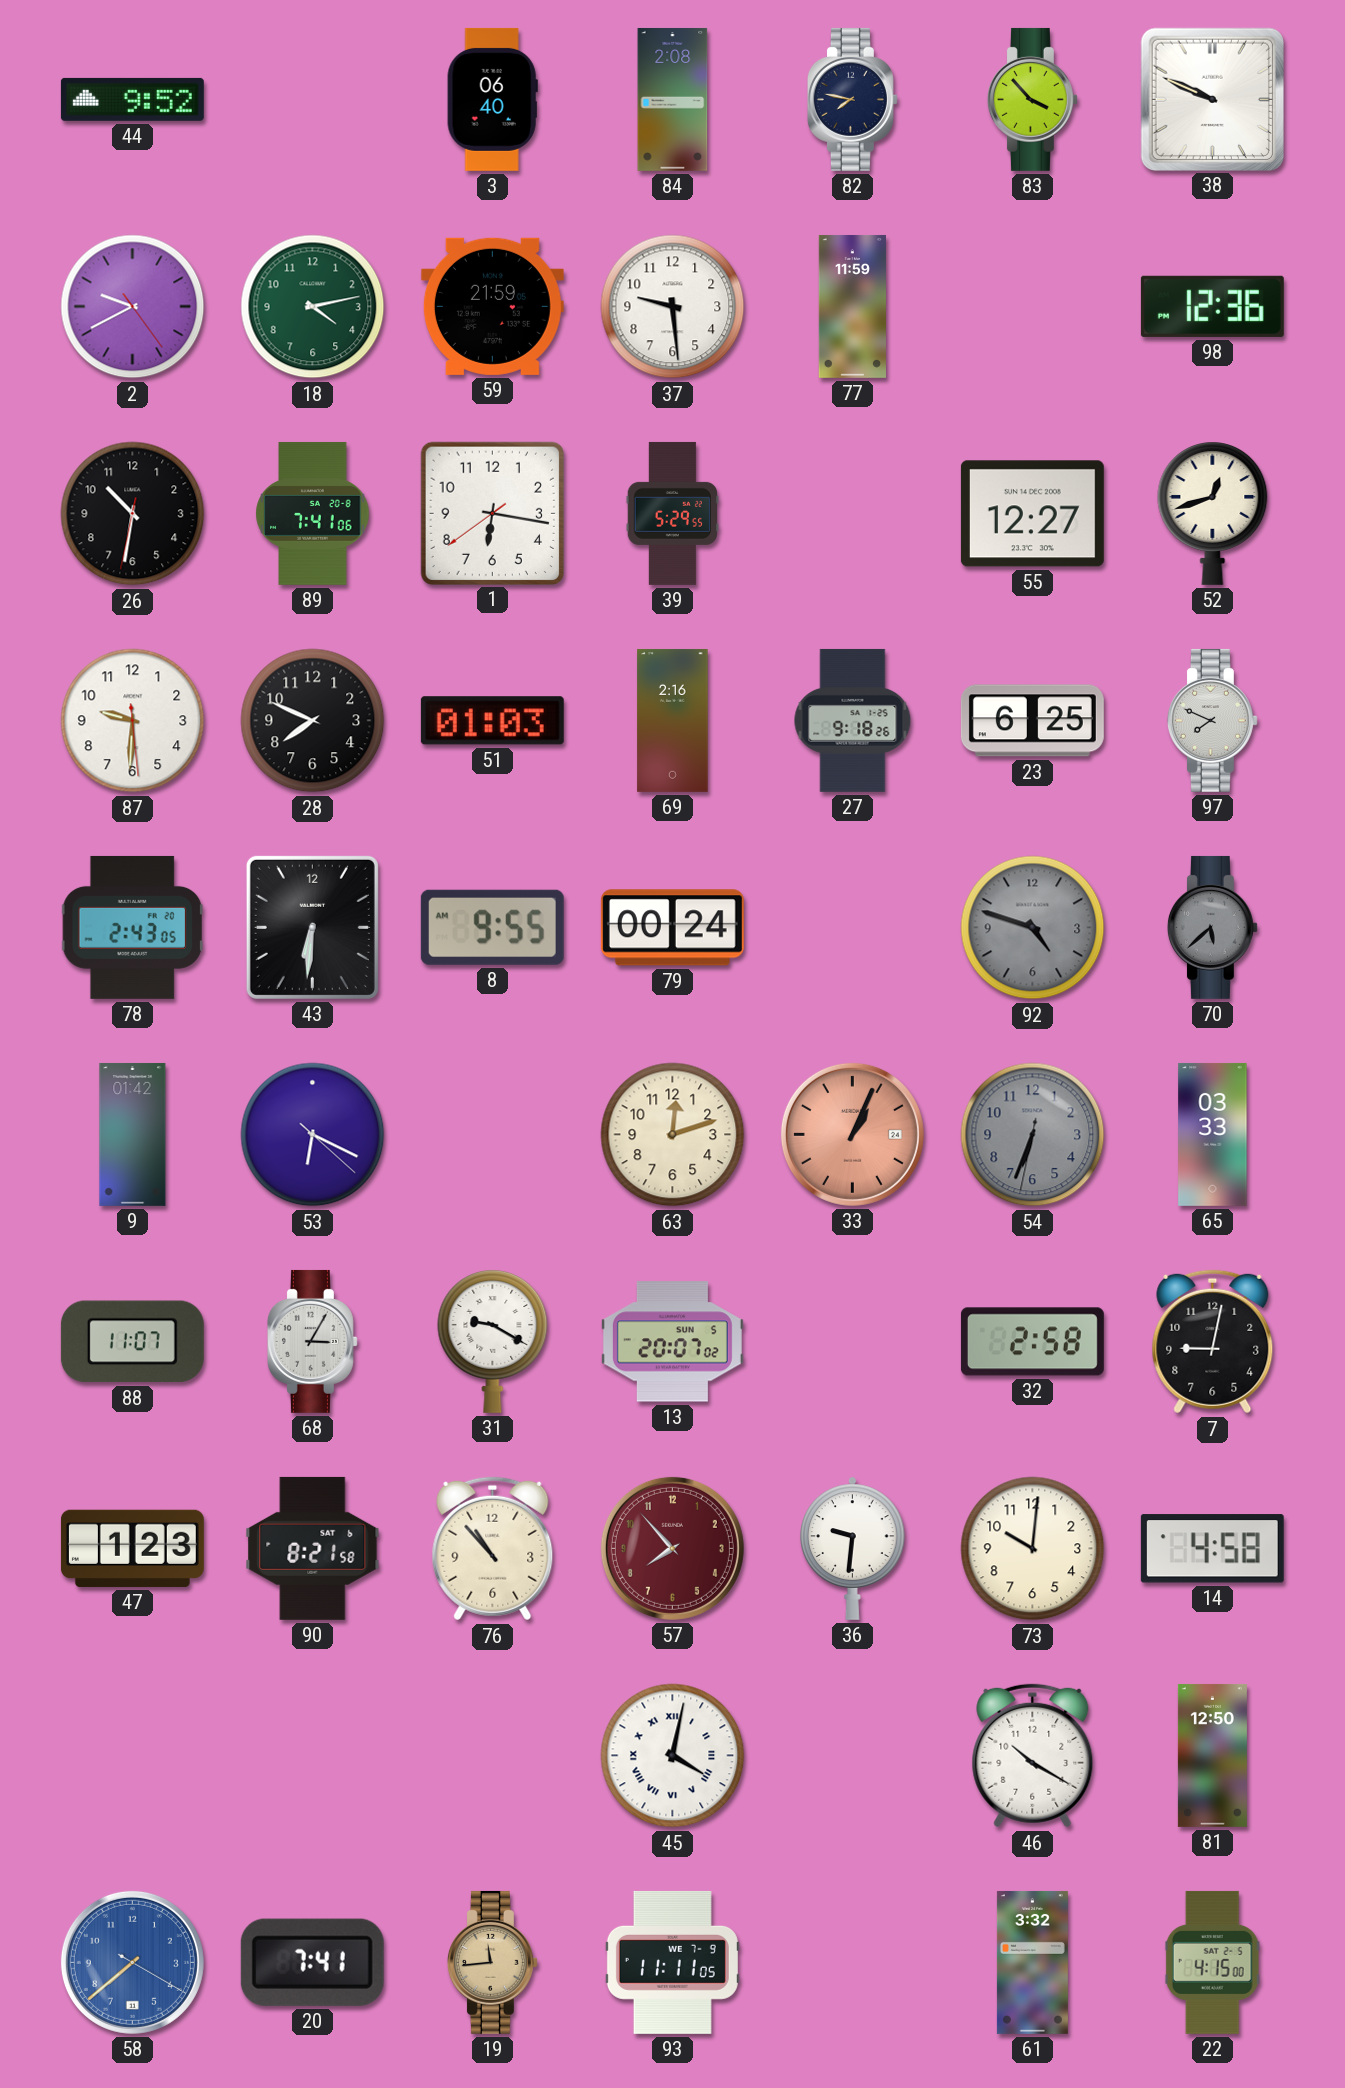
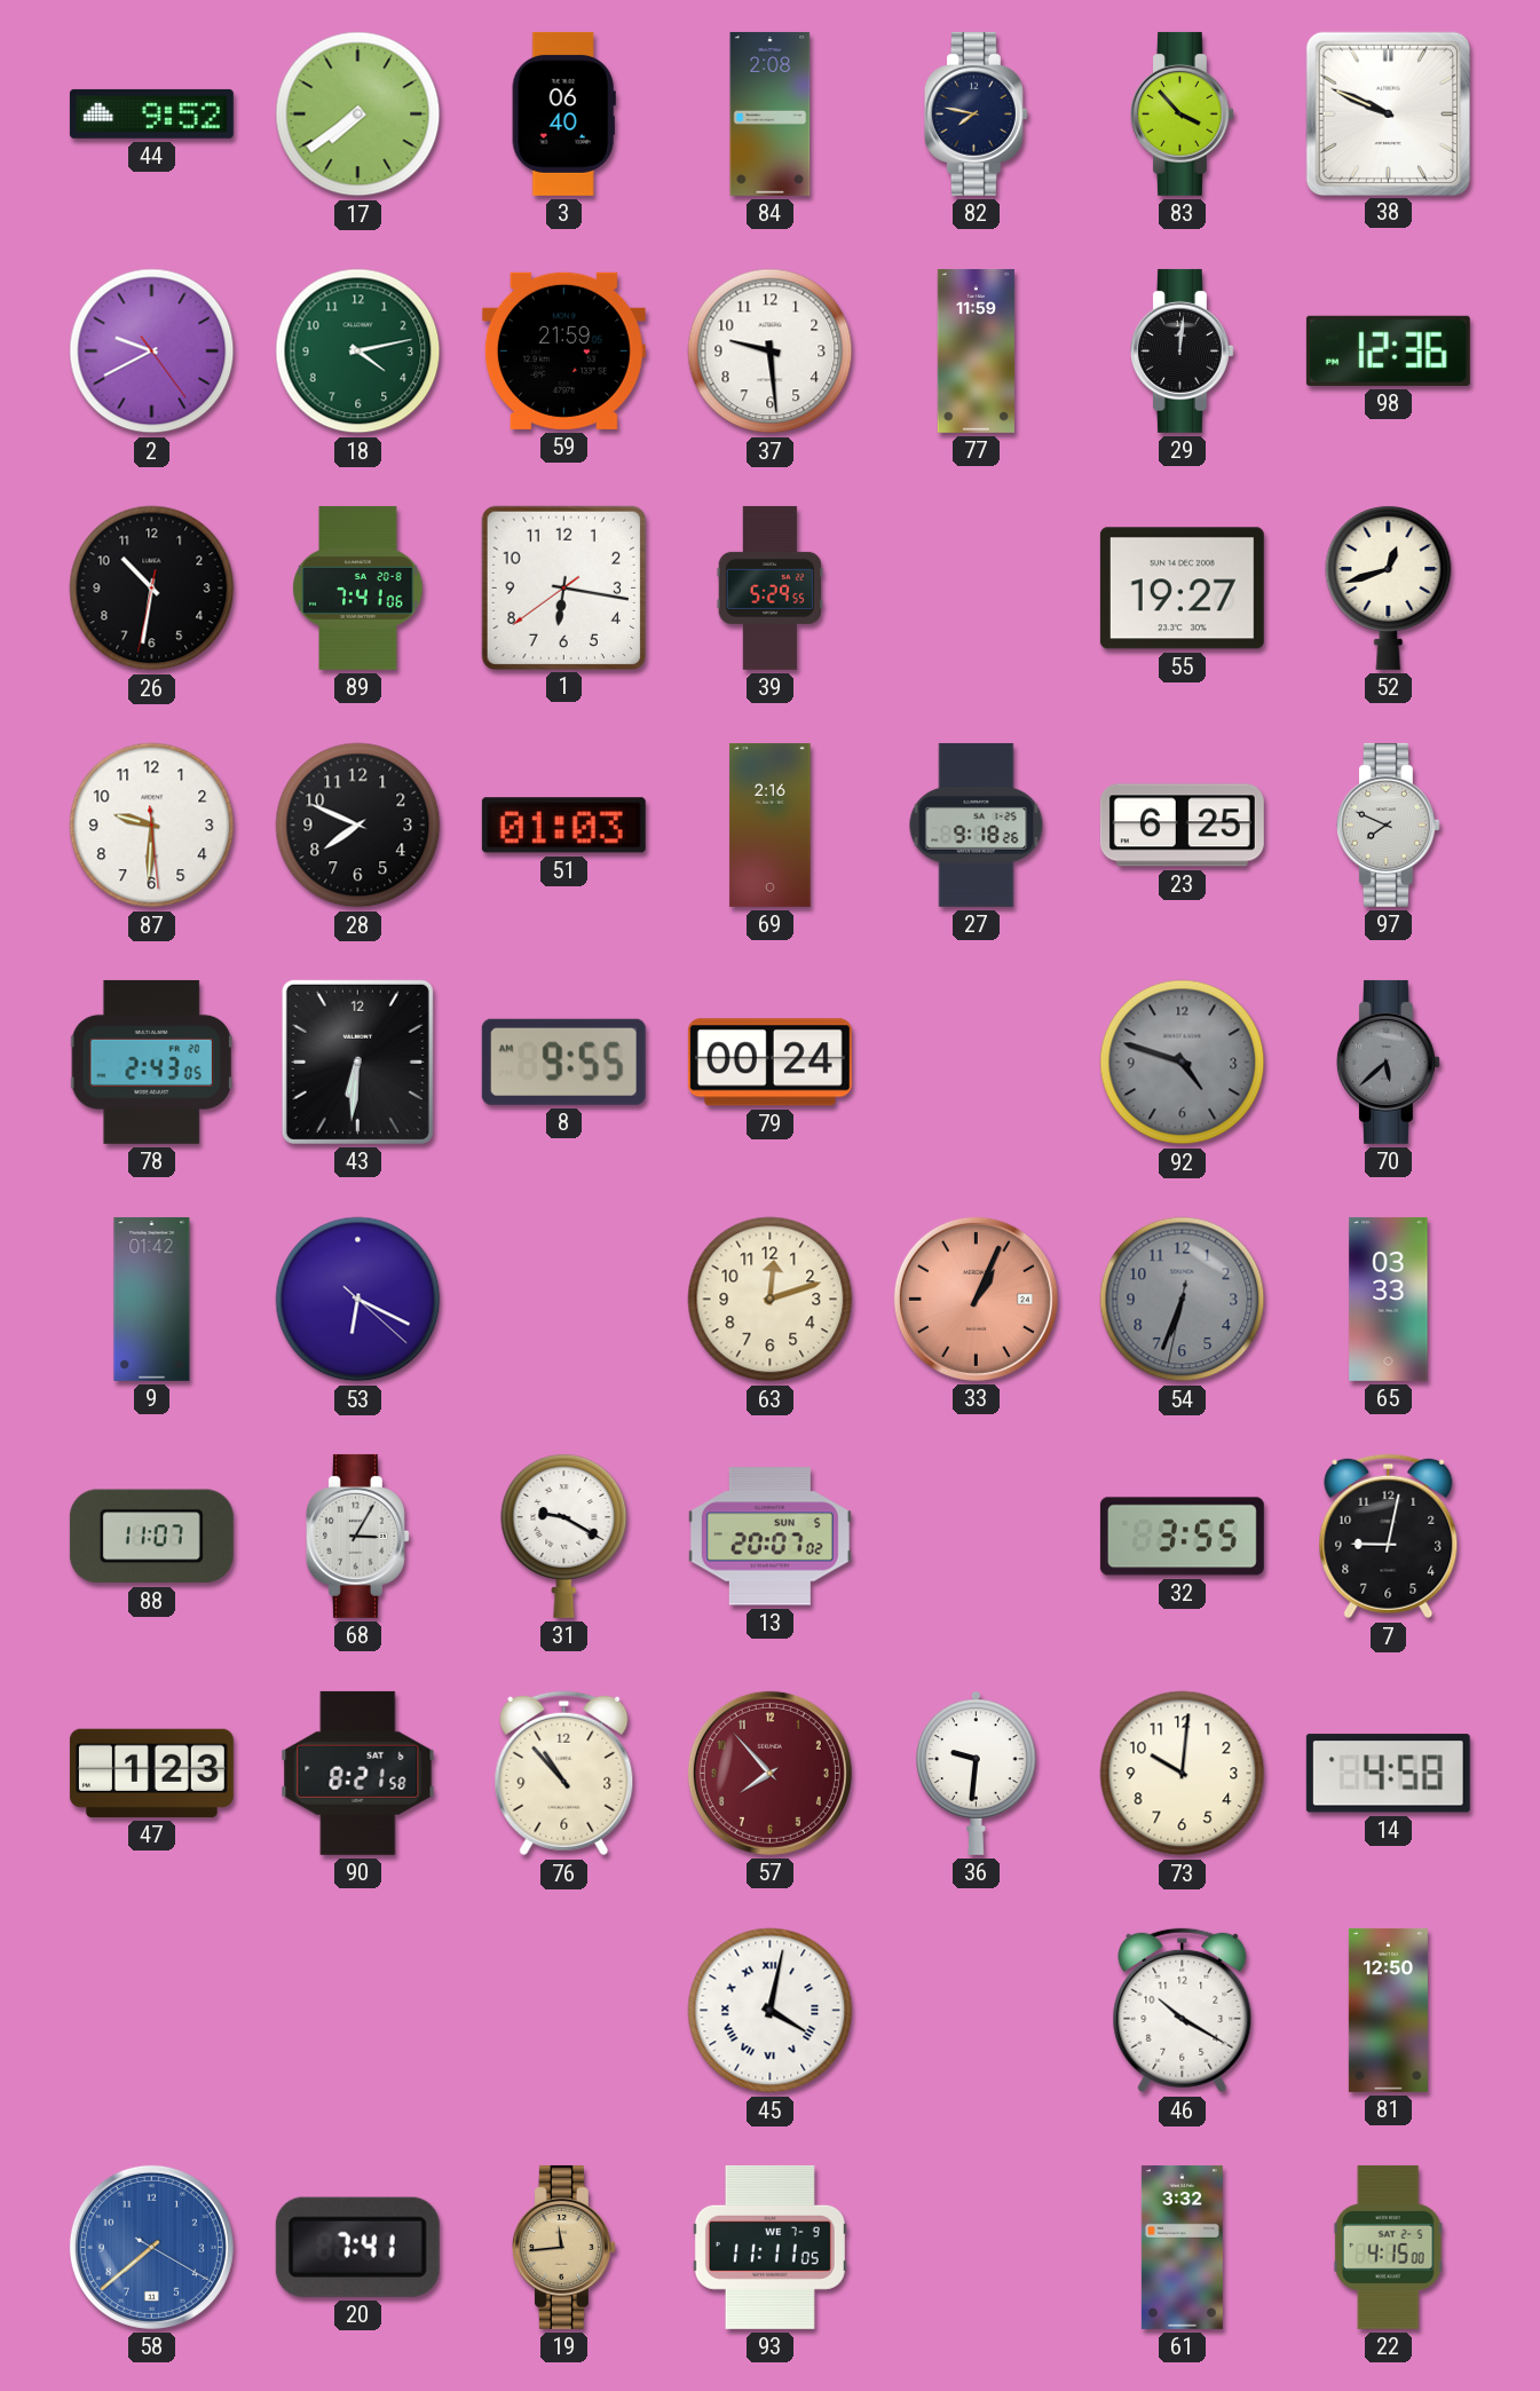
17: none -> 7:39
29: none -> 12:01
55: 12:27 -> 19:27
32: 2:58 -> 3:55
